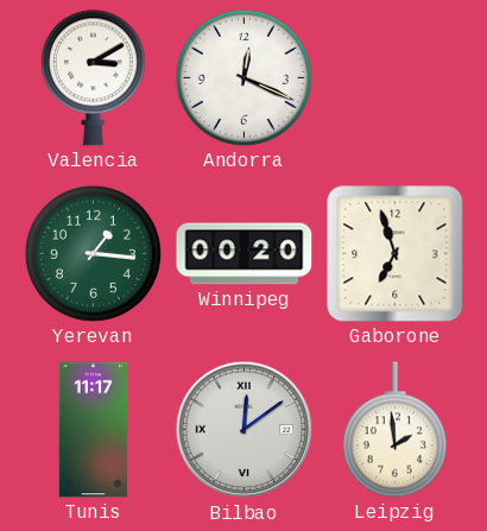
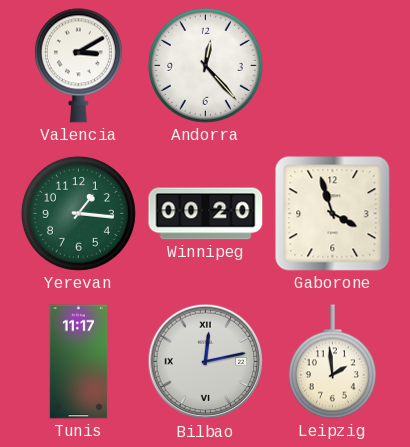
Andorra: 12:19 -> 12:23
Gaborone: 6:57 -> 3:57
Bilbao: 12:09 -> 12:13
